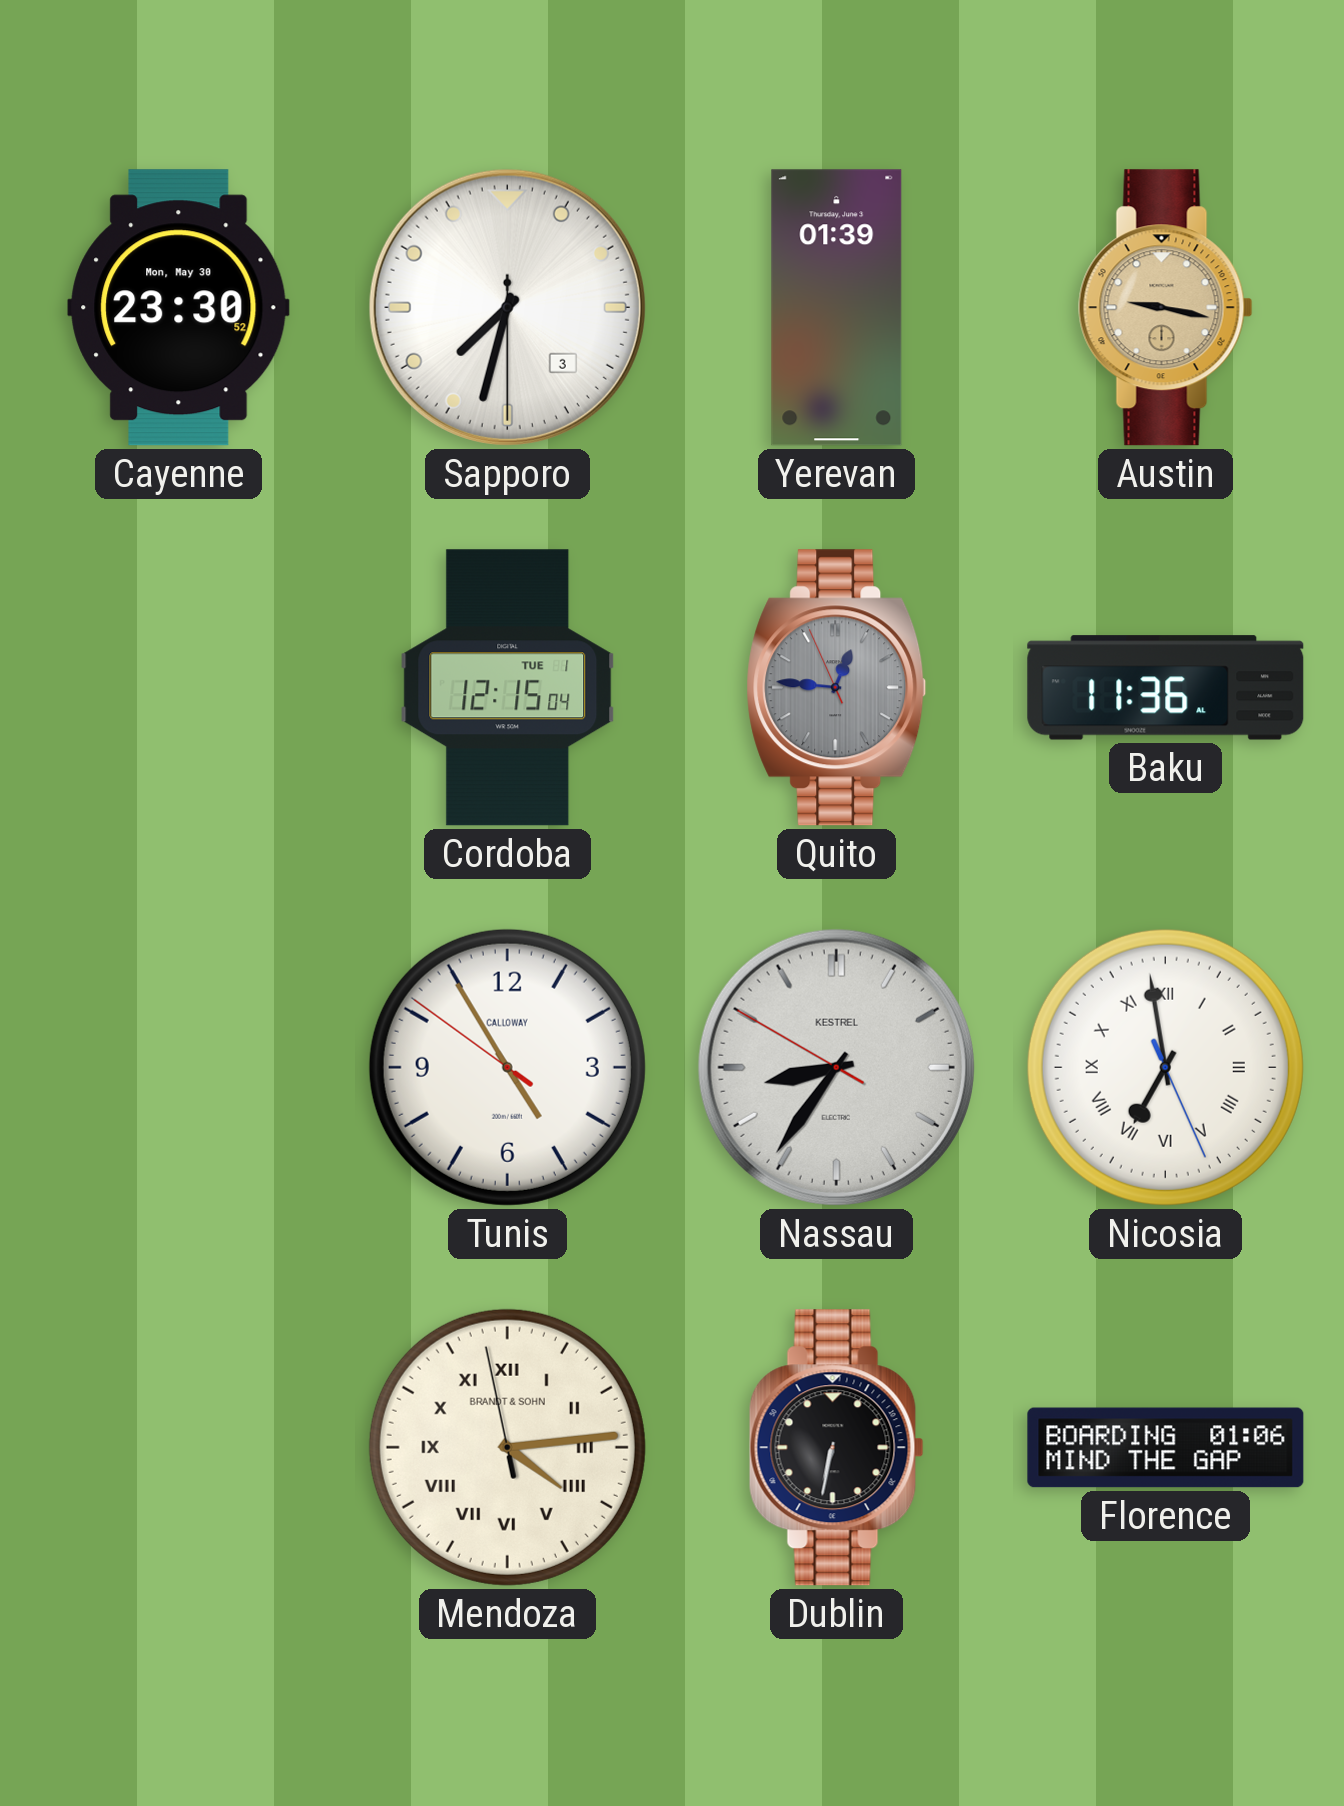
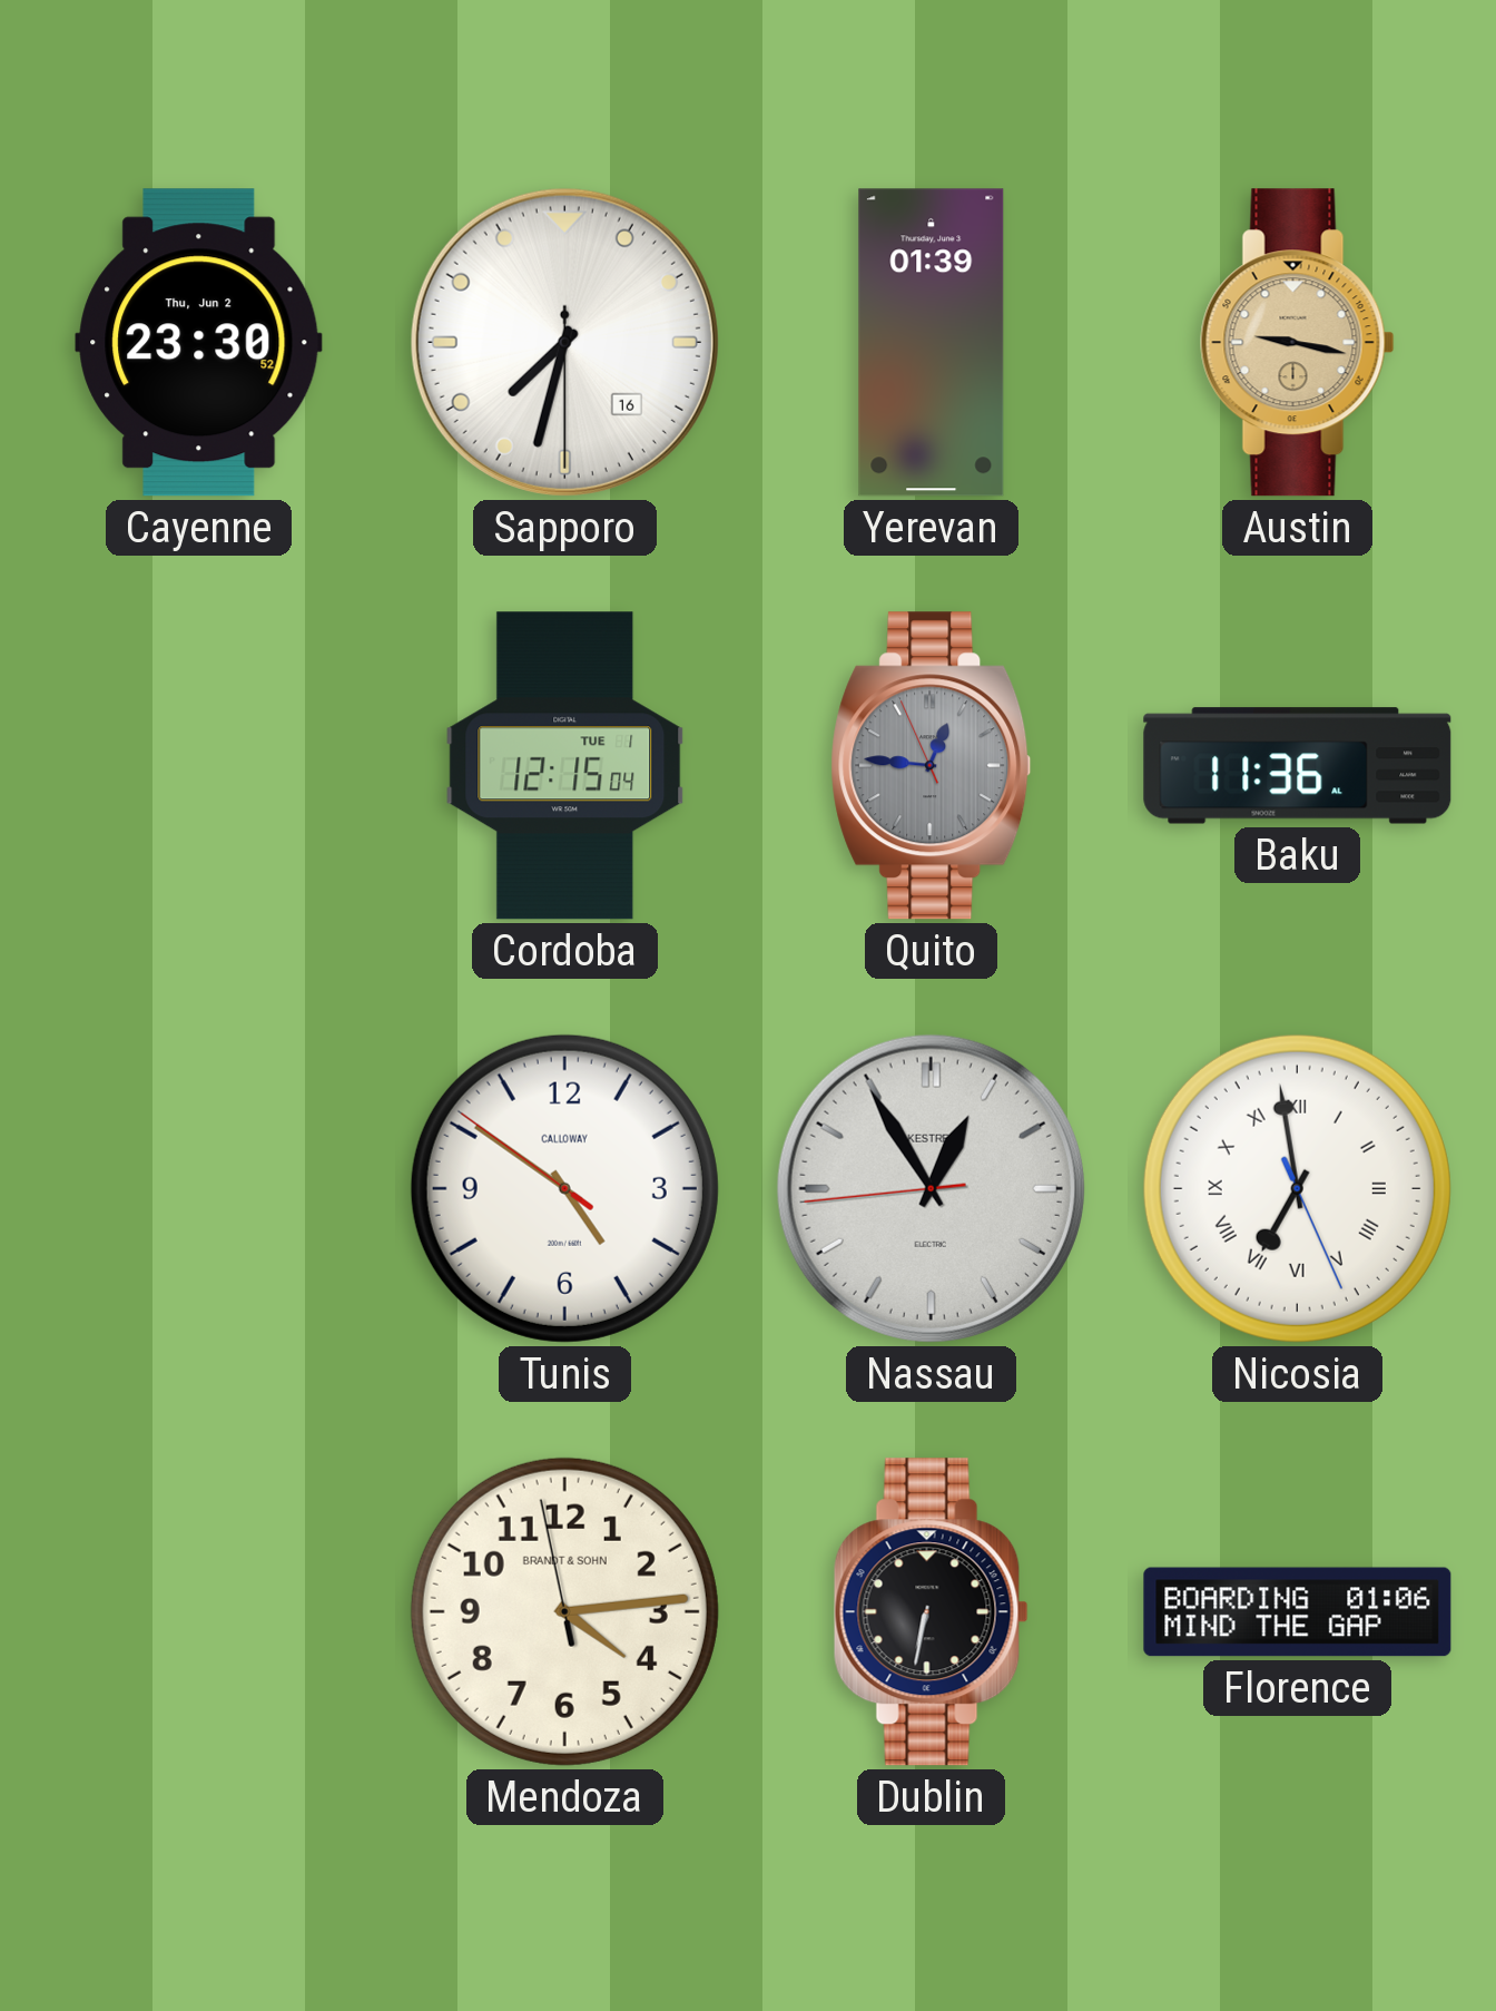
Cayenne date: Mon, May 30 -> Thu, Jun 2
Sapporo date: 3 -> 16
Tunis: 4:54 -> 4:50
Nassau: 8:35 -> 12:54
Mendoza numerals: Roman -> Arabic
